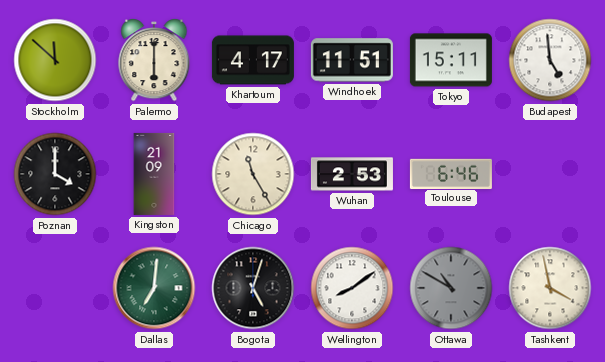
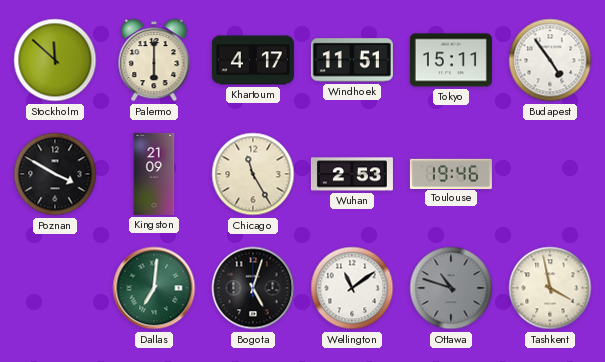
Budapest: 4:59 -> 4:54
Poznan: 4:00 -> 3:50
Toulouse: 6:46 -> 19:46
Wellington: 8:09 -> 11:09
Ottawa: 10:50 -> 10:48
